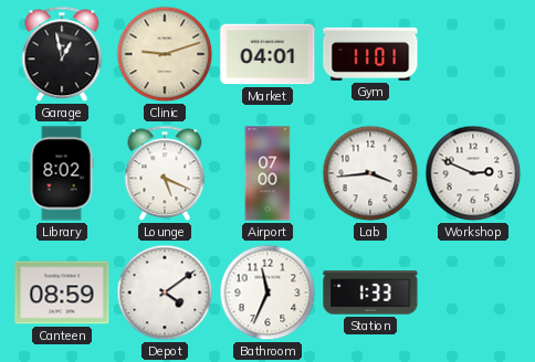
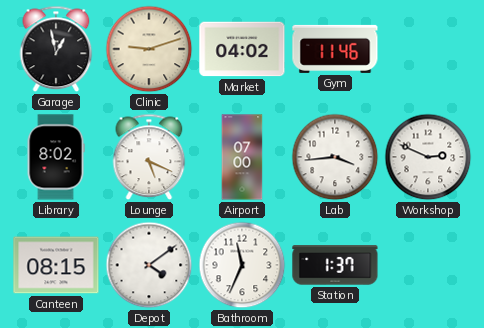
Market: 04:01 -> 04:02
Gym: 11:01 -> 11:46
Canteen: 08:59 -> 08:15
Station: 1:33 -> 1:37
